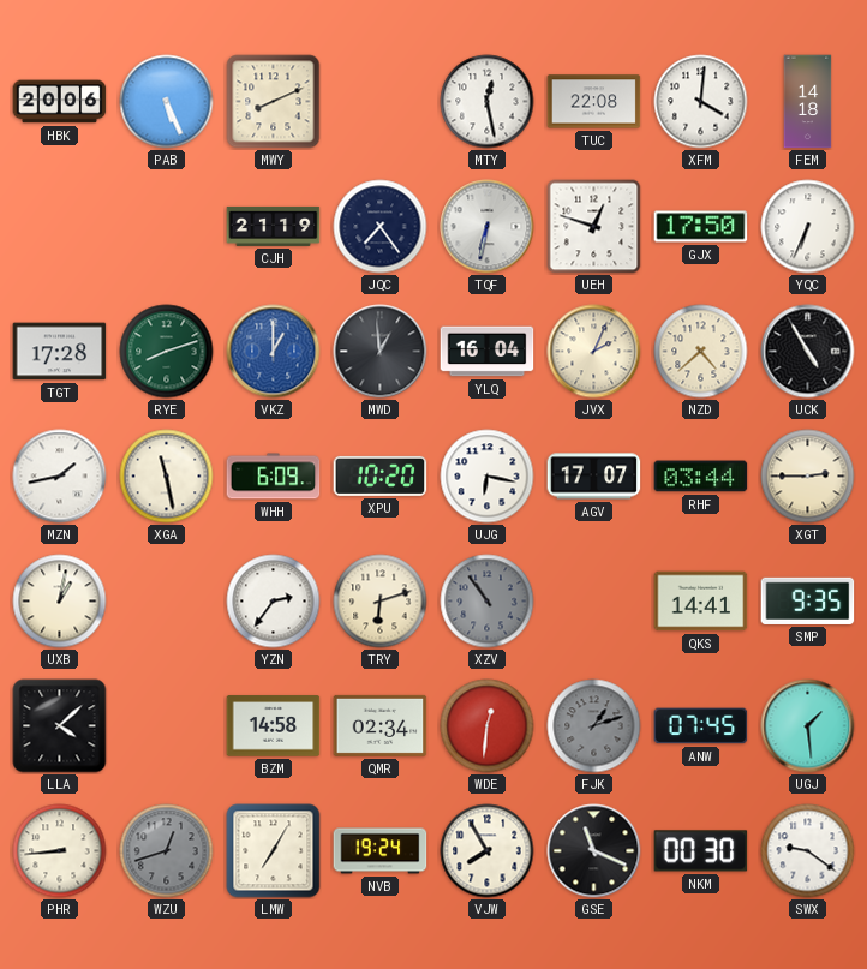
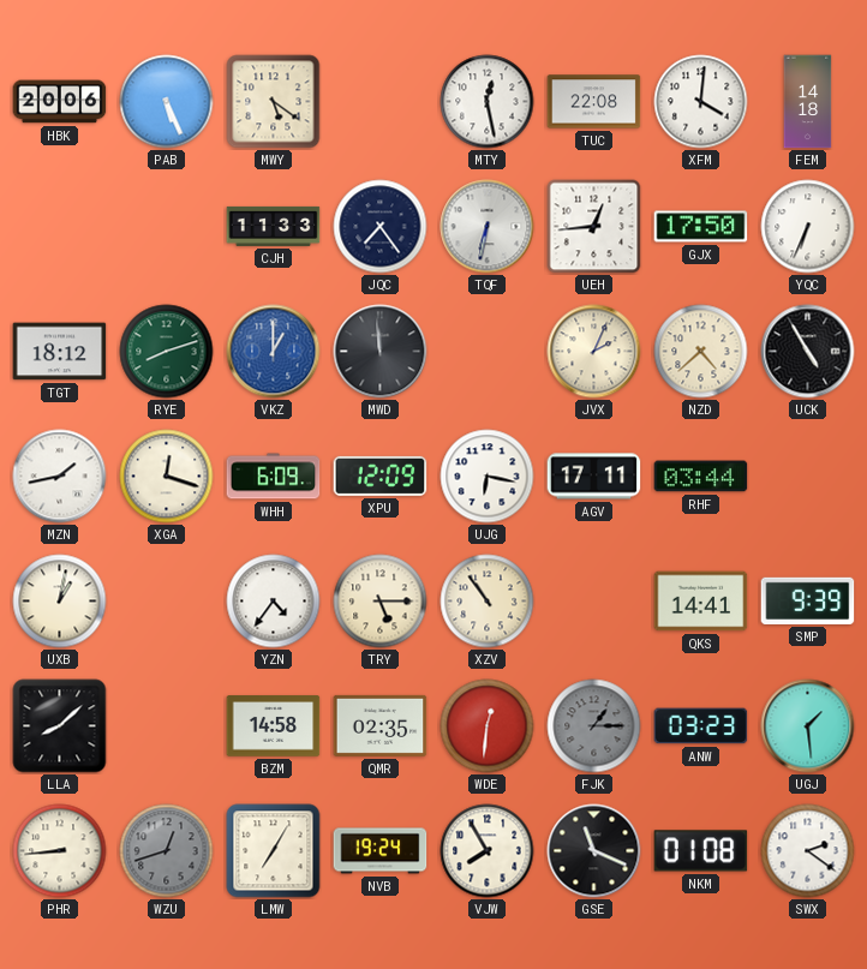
MWY: 8:11 -> 5:21
CJH: 21:19 -> 11:33
UEH: 12:48 -> 12:44
TGT: 17:28 -> 18:12
MWD: 12:59 -> 11:59
YLQ: 16:04 -> none
XGA: 11:28 -> 12:18
XPU: 10:20 -> 12:09
AGV: 17:07 -> 17:11
XGT: 2:45 -> none
YZN: 2:36 -> 4:36
TRY: 6:12 -> 5:15
XZV dial: grey -> cream
SMP: 9:35 -> 9:39
LLA: 4:08 -> 8:08
QMR: 02:34 -> 02:35
FJK: 1:12 -> 1:15
ANW: 07:45 -> 03:23
NKM: 00:30 -> 01:08
SWX: 9:21 -> 2:21
